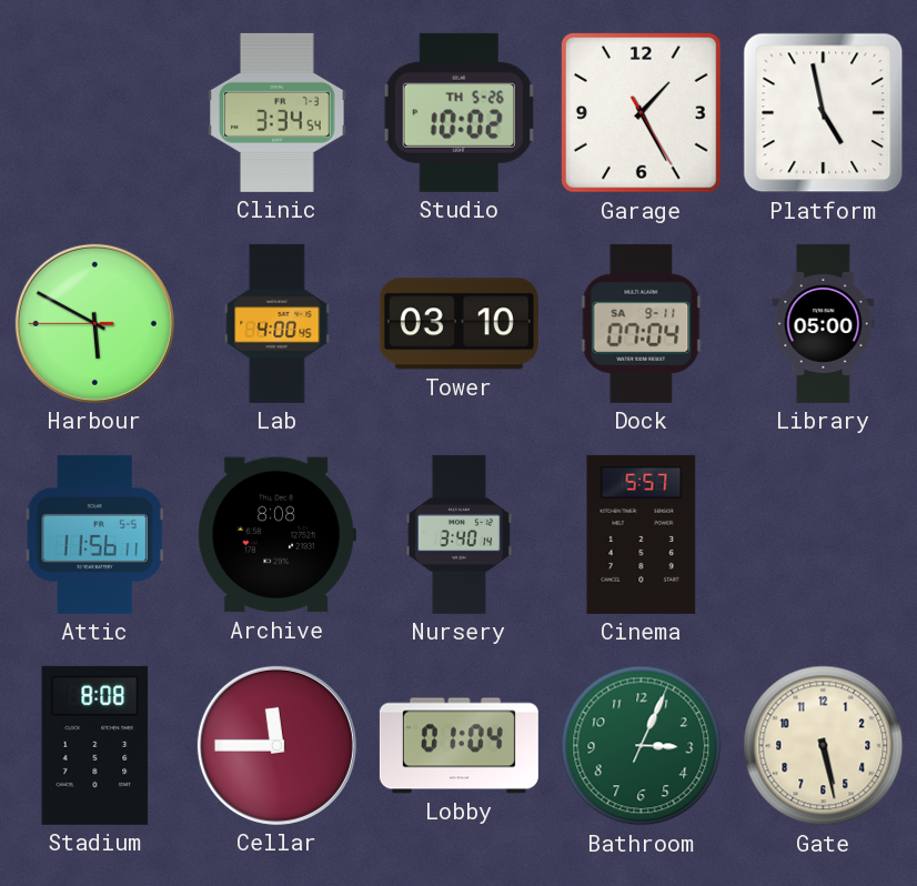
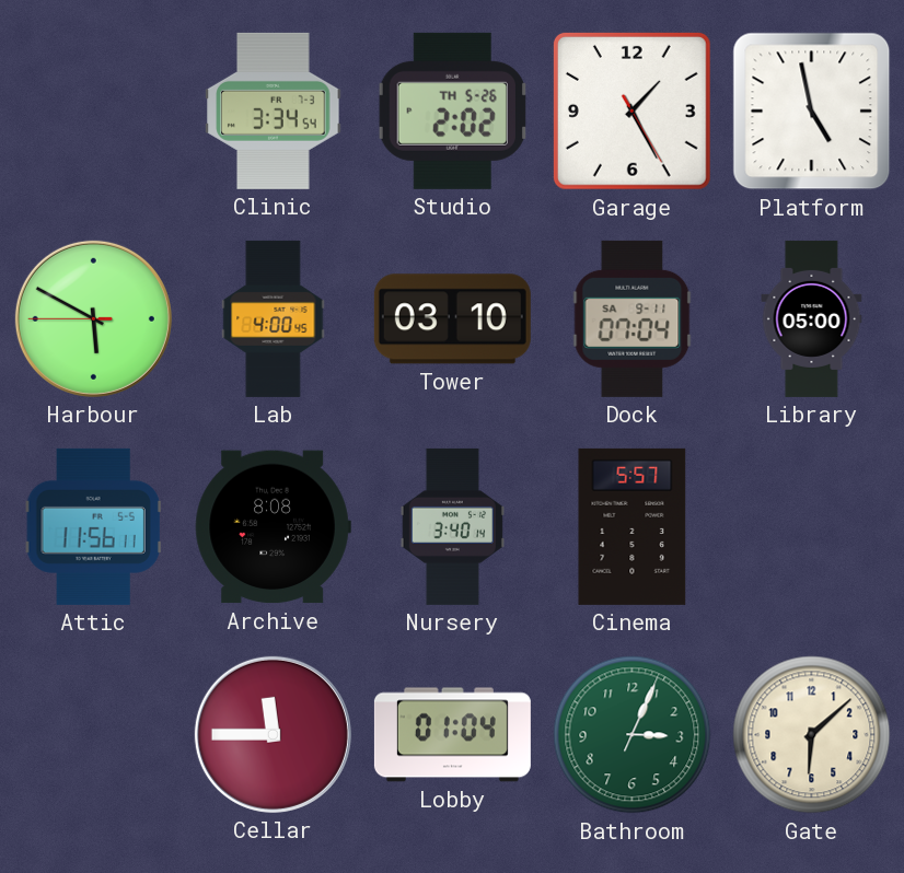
Studio: 10:02 -> 2:02
Stadium: 8:08 -> none
Gate: 5:28 -> 6:08
